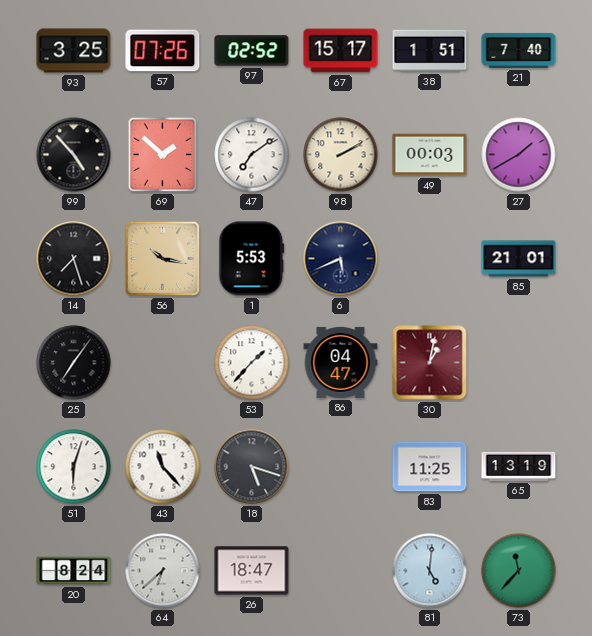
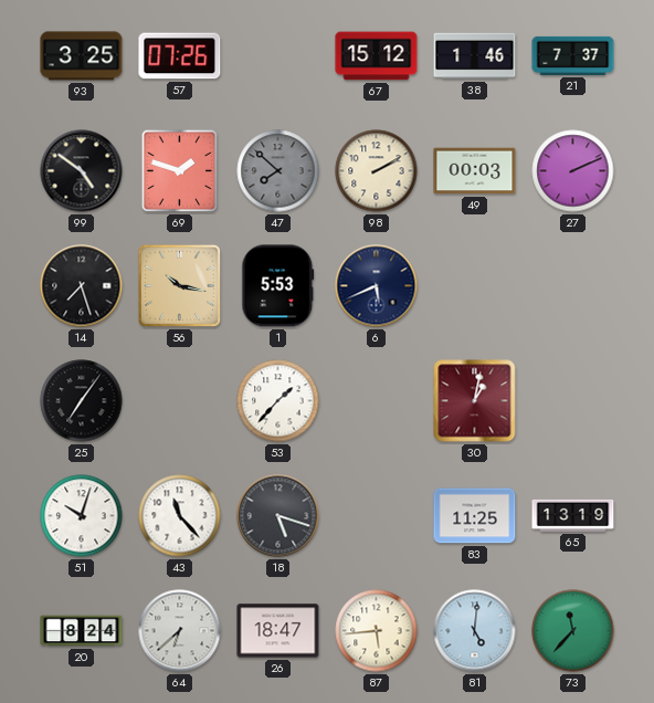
97: 02:52 -> none
67: 15:17 -> 15:12
38: 1:51 -> 1:46
21: 7:40 -> 7:37
99: 4:53 -> 4:51
69: 1:52 -> 1:48
47: 7:09 -> 7:52
47 dial: white -> grey
27: 1:40 -> 2:11
85: 21:01 -> none
86: 04:47 -> none
51: 6:03 -> 10:03
87: none -> 5:44
